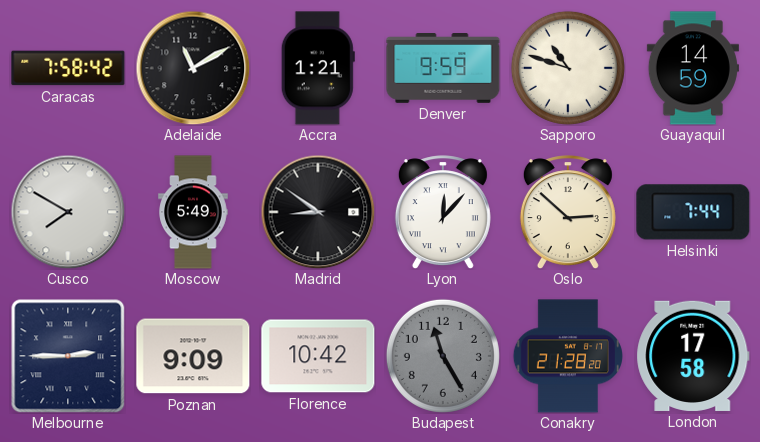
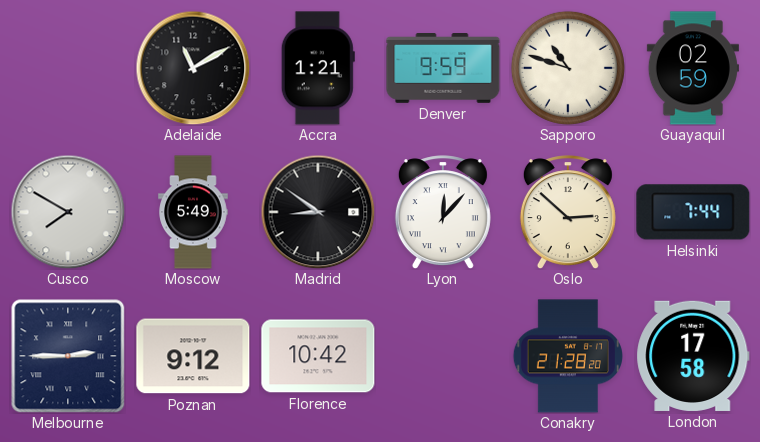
Caracas: 7:58 -> none
Guayaquil: 14:59 -> 02:59
Poznan: 9:09 -> 9:12
Budapest: 11:25 -> none
